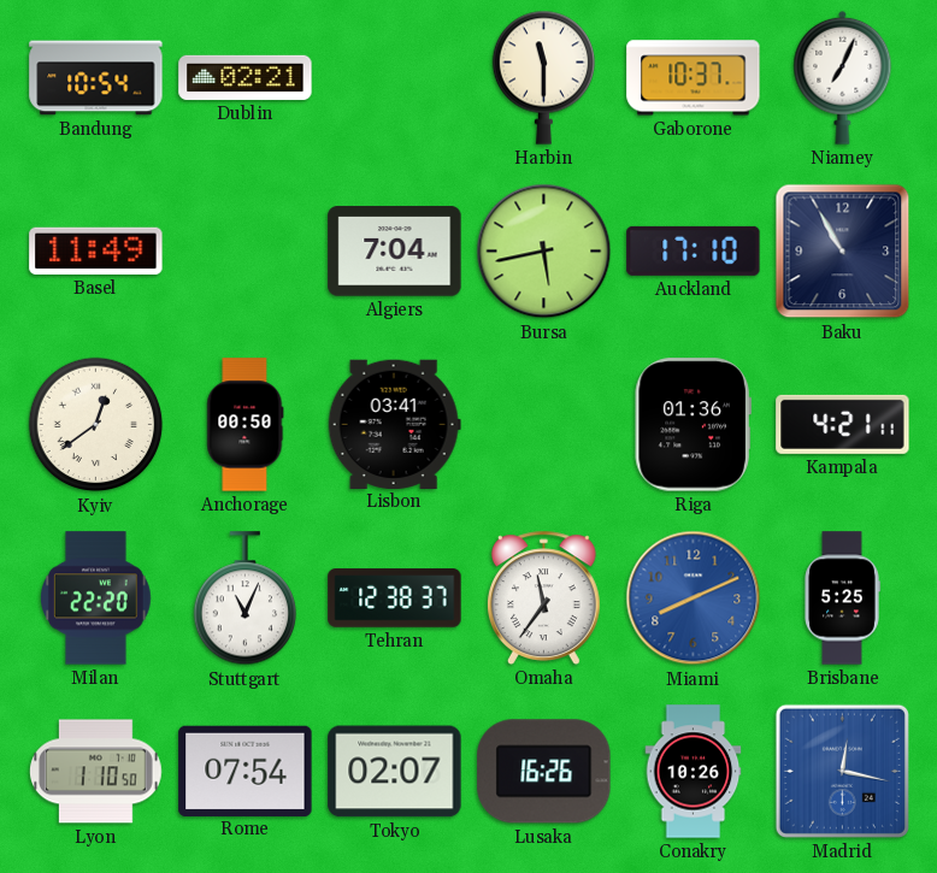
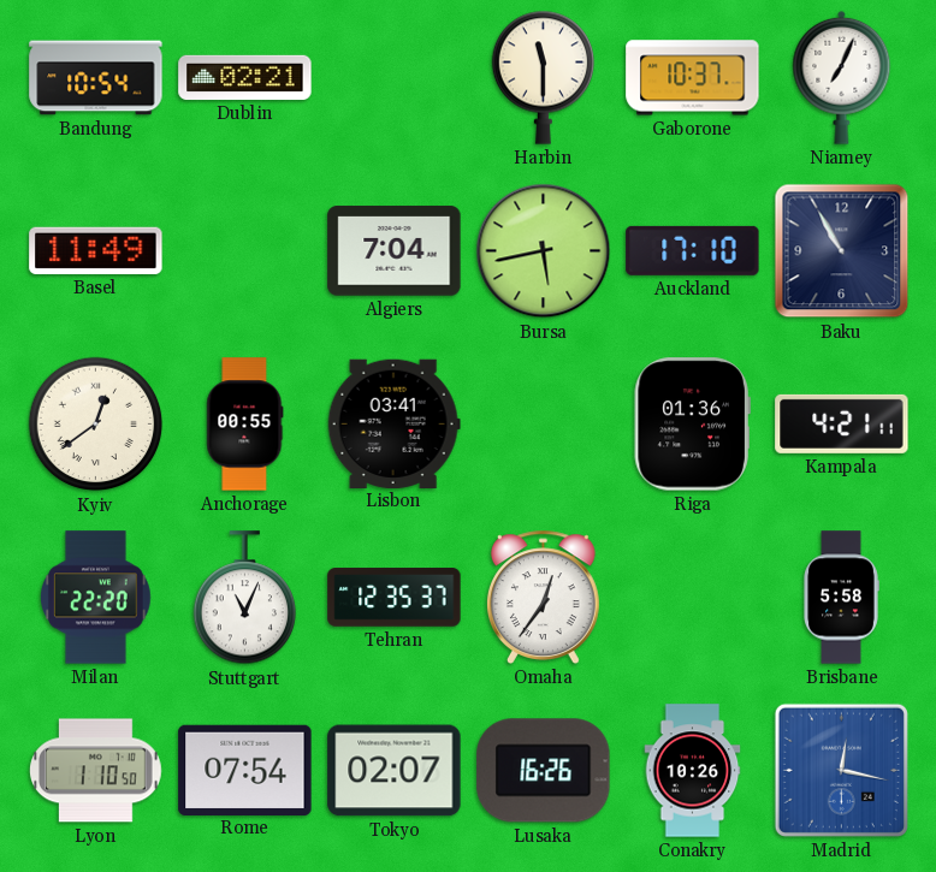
Anchorage: 00:50 -> 00:55
Tehran: 12:38 -> 12:35
Omaha: 11:36 -> 12:36
Miami: 8:11 -> none
Brisbane: 5:25 -> 5:58
